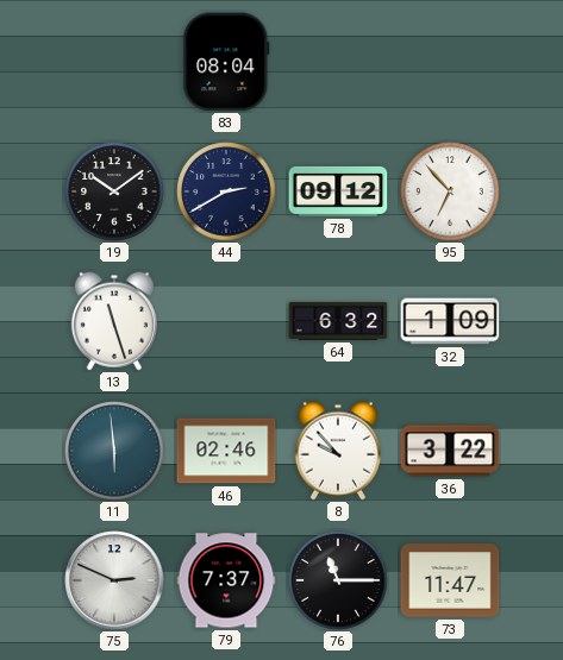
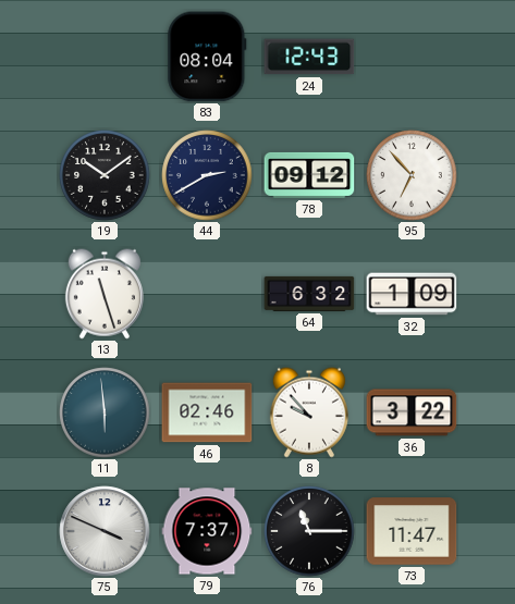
24: none -> 12:43
75: 2:49 -> 3:49
